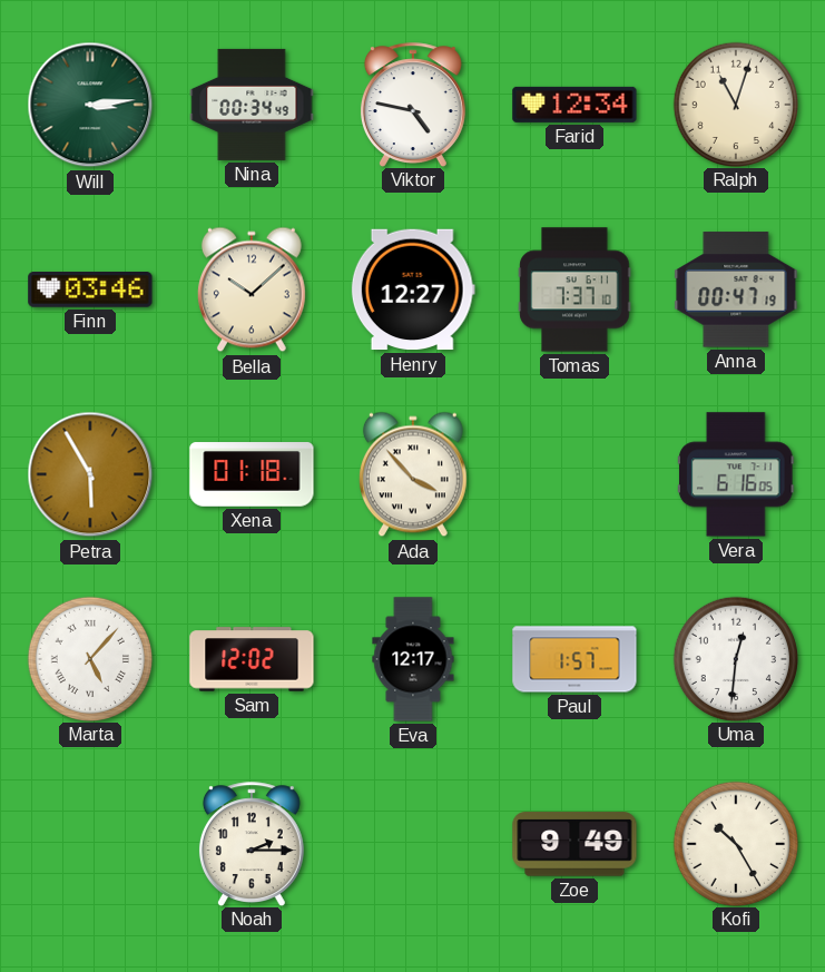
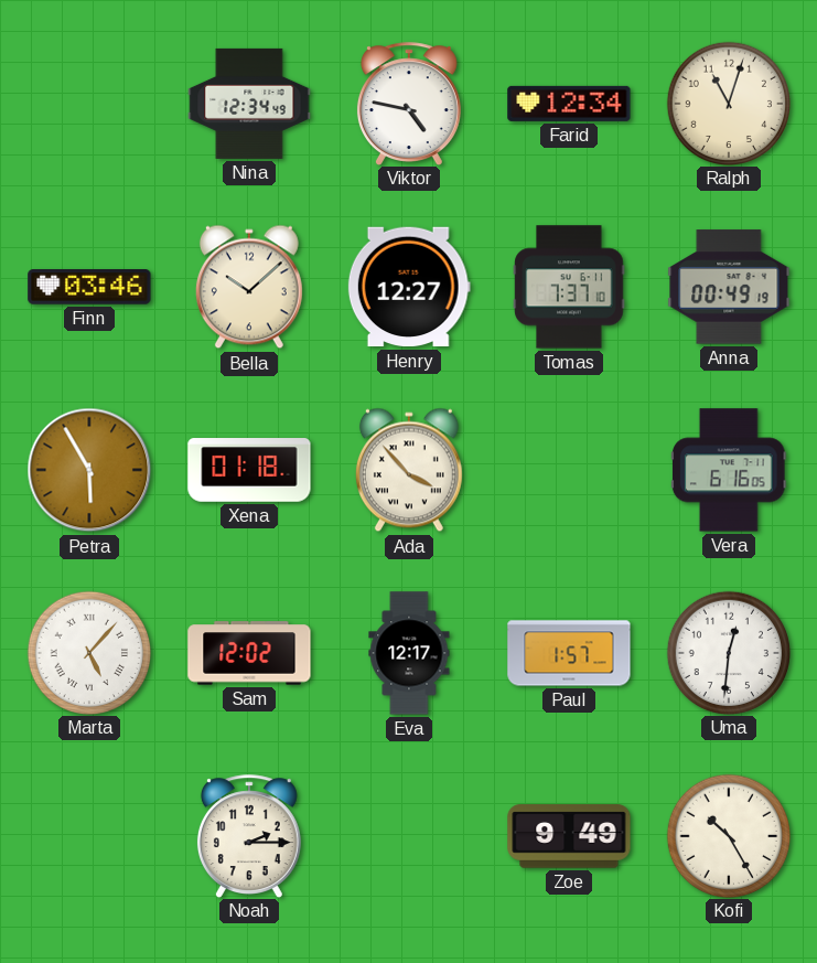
Will: 3:14 -> none
Nina: 00:34 -> 12:34
Anna: 00:47 -> 00:49
